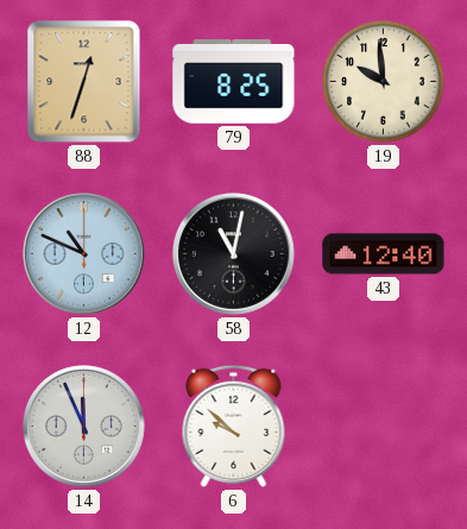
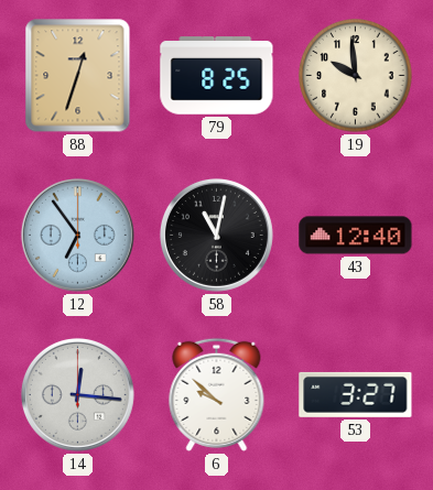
12: 10:49 -> 6:54
14: 11:56 -> 12:16
53: none -> 3:27
